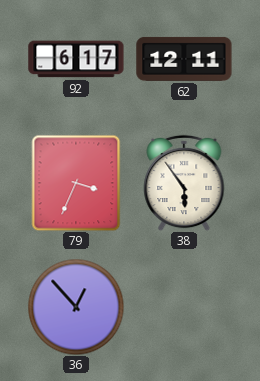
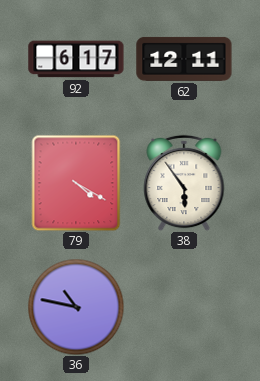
79: 3:34 -> 4:20
36: 12:53 -> 10:47
